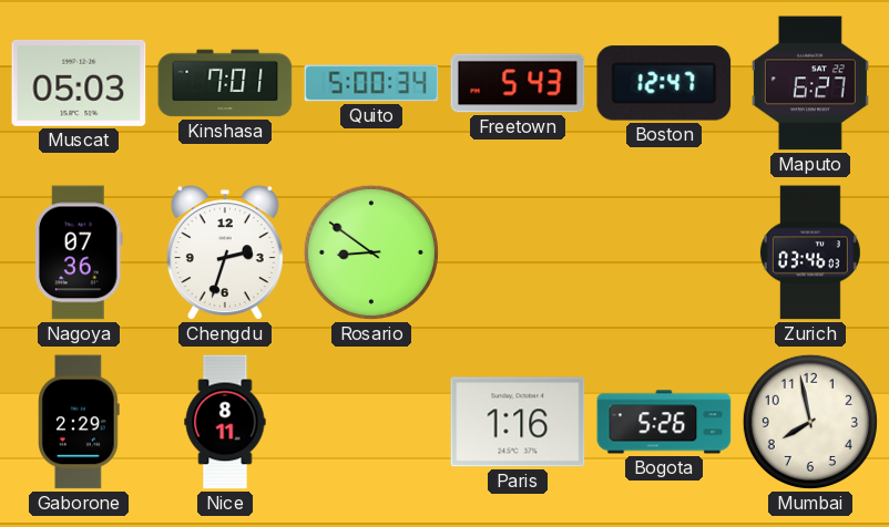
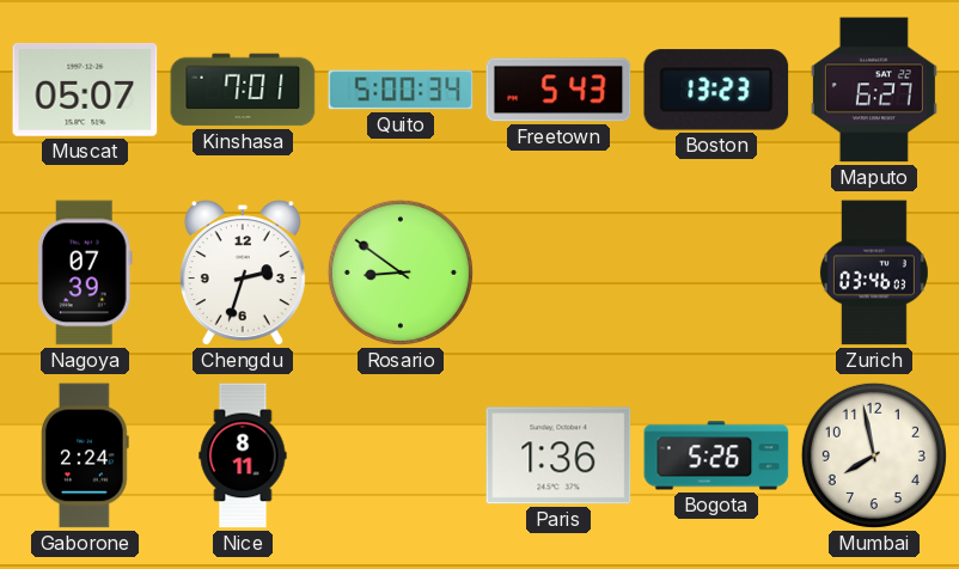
Muscat: 05:03 -> 05:07
Boston: 12:47 -> 13:23
Nagoya: 07:36 -> 07:39
Gaborone: 2:29 -> 2:24
Paris: 1:16 -> 1:36
